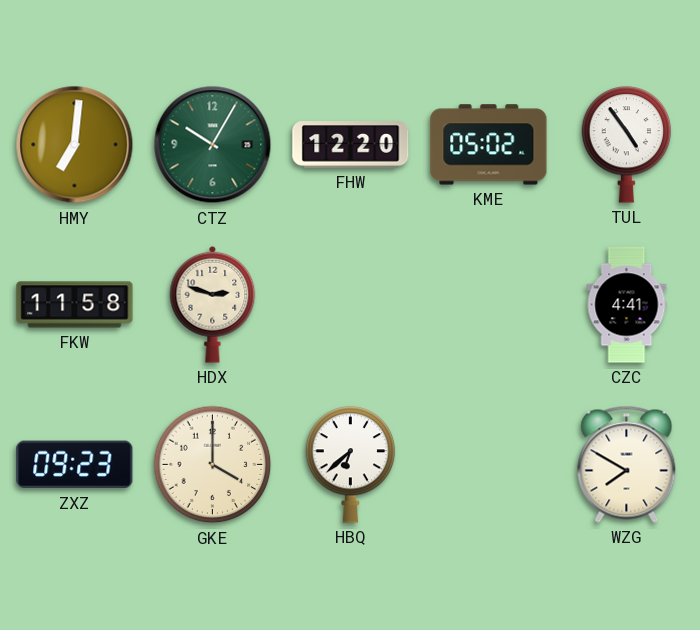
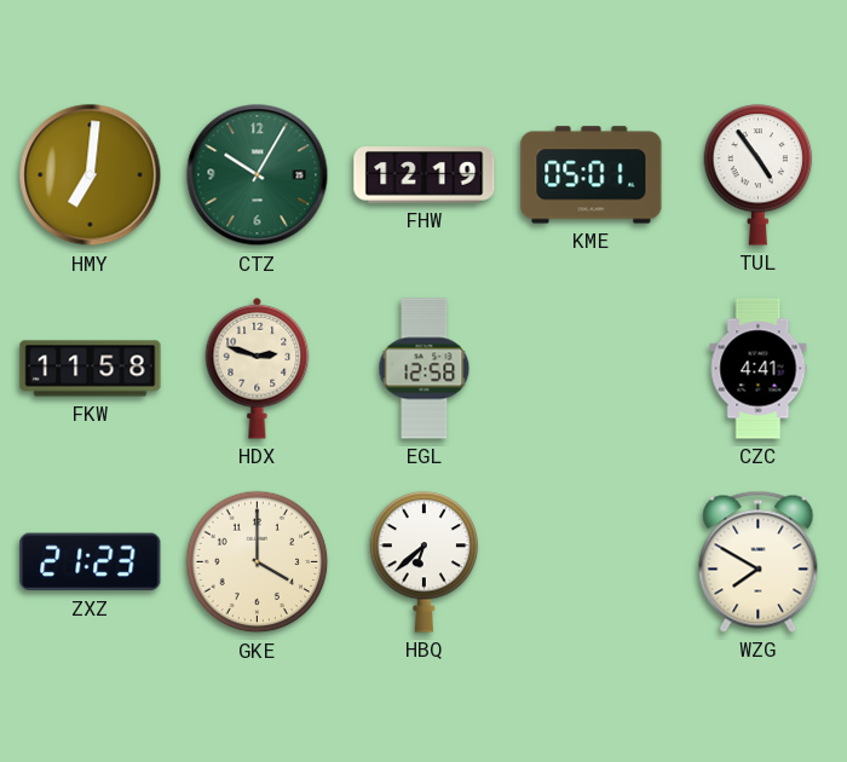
FHW: 12:20 -> 12:19
KME: 05:02 -> 05:01
EGL: none -> 12:58
ZXZ: 09:23 -> 21:23
